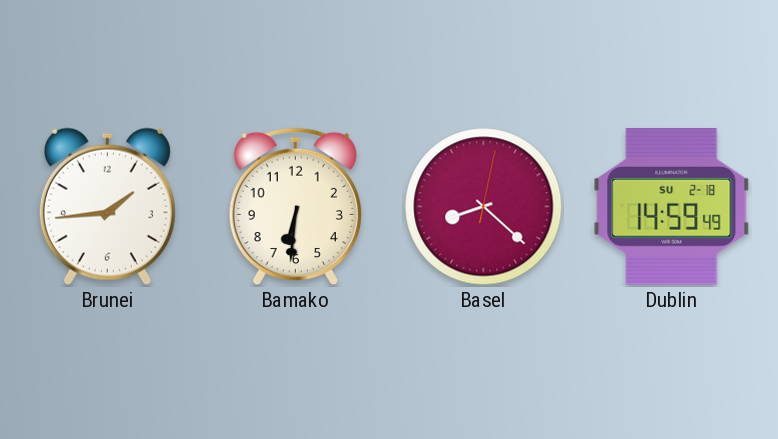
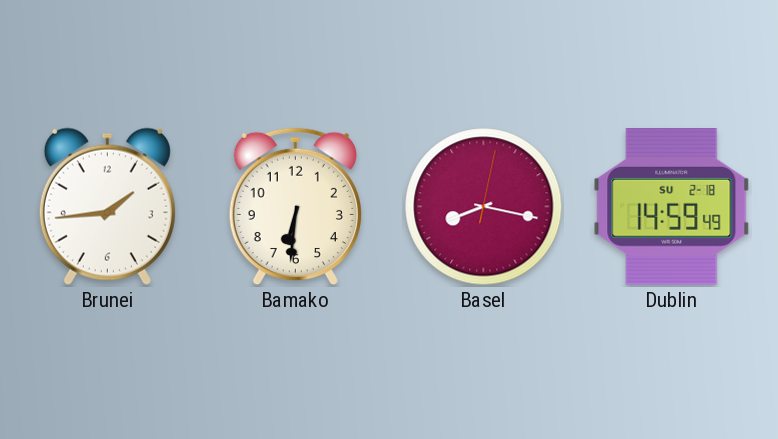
Basel: 8:22 -> 8:17
